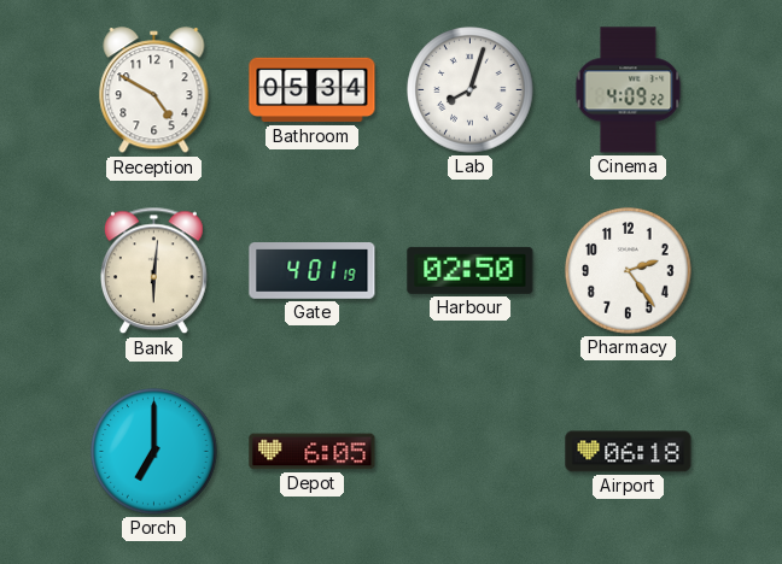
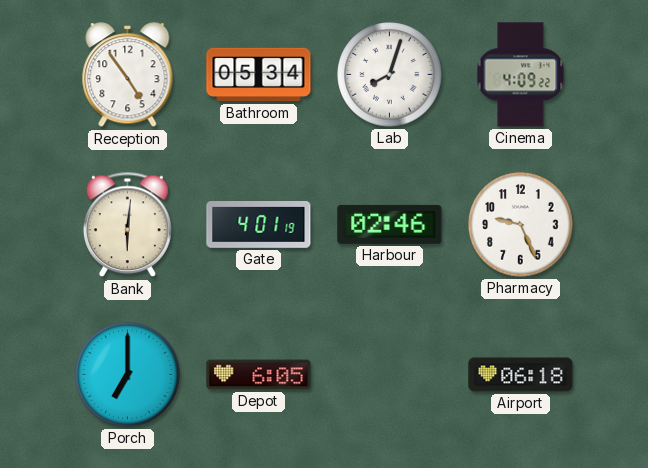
Reception: 4:50 -> 4:54
Harbour: 02:50 -> 02:46
Pharmacy: 2:24 -> 9:26
